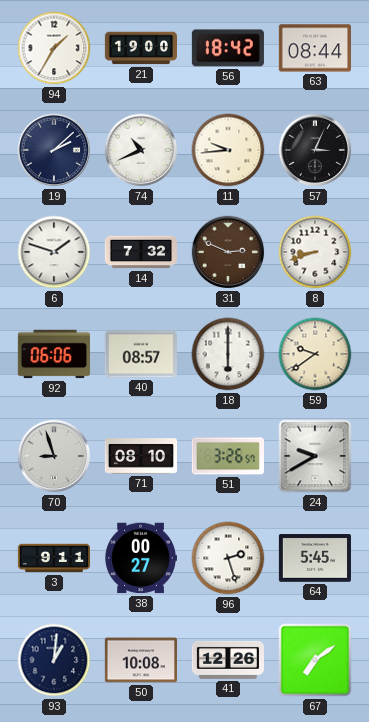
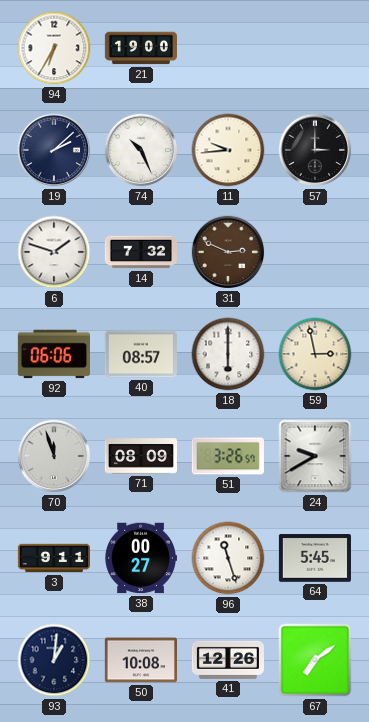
94: 1:35 -> 6:35
56: 18:42 -> none
63: 08:44 -> none
74: 10:41 -> 10:26
57: 3:04 -> 3:00
8: 8:42 -> none
59: 9:39 -> 2:58
70: 8:57 -> 11:57
71: 08:10 -> 08:09
96: 2:27 -> 11:27
